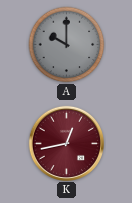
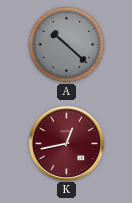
A: 10:00 -> 10:22
